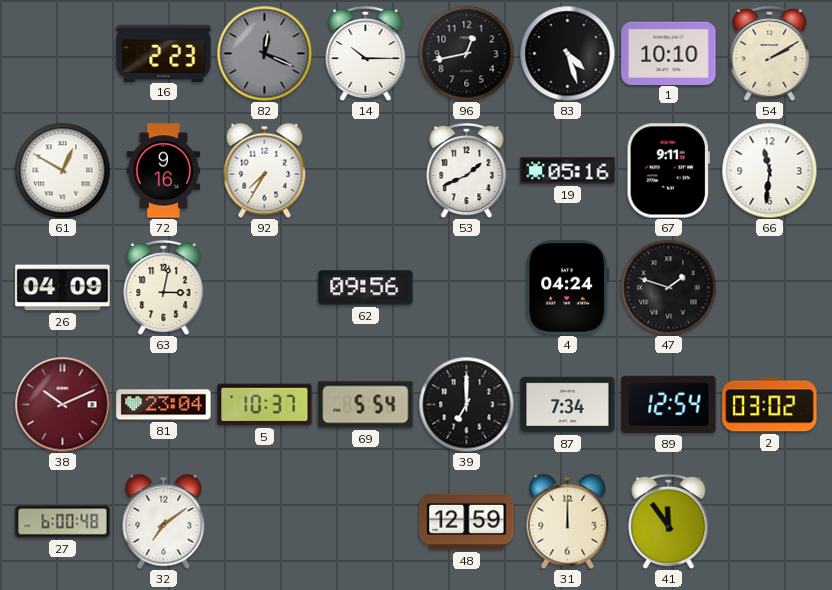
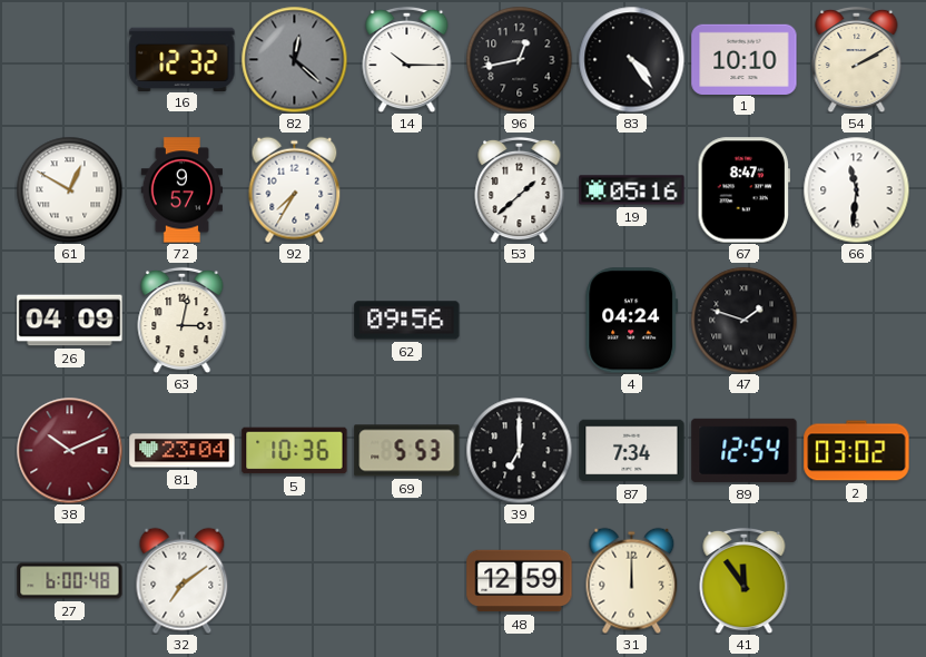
16: 2:23 -> 12:32
82: 12:19 -> 12:22
83: 4:27 -> 4:24
72: 9:16 -> 9:57
53: 1:41 -> 1:38
67: 9:11 -> 8:47
5: 10:37 -> 10:36
69: 5:54 -> 5:53
